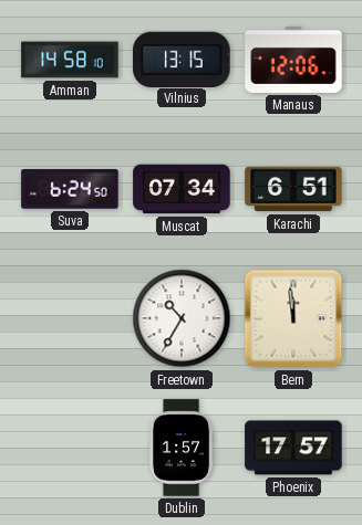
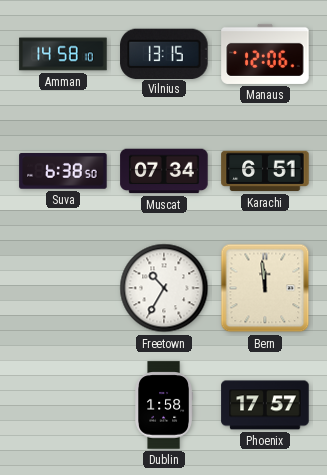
Suva: 6:24 -> 6:38
Dublin: 1:57 -> 1:58
